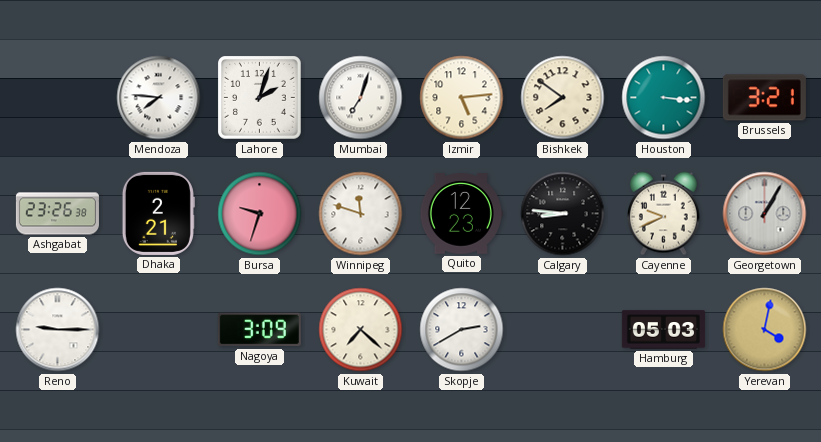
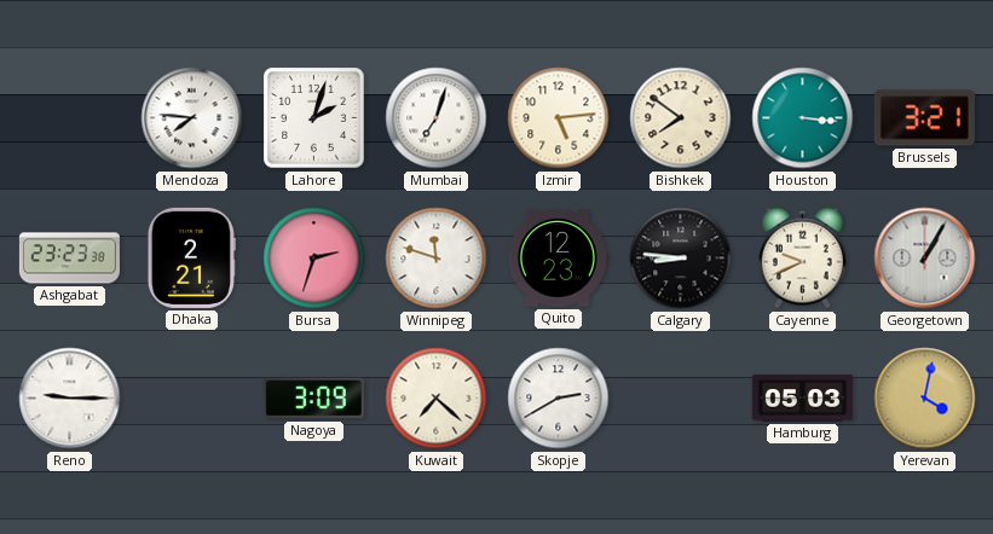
Ashgabat: 23:26 -> 23:23
Bursa: 9:33 -> 2:33
